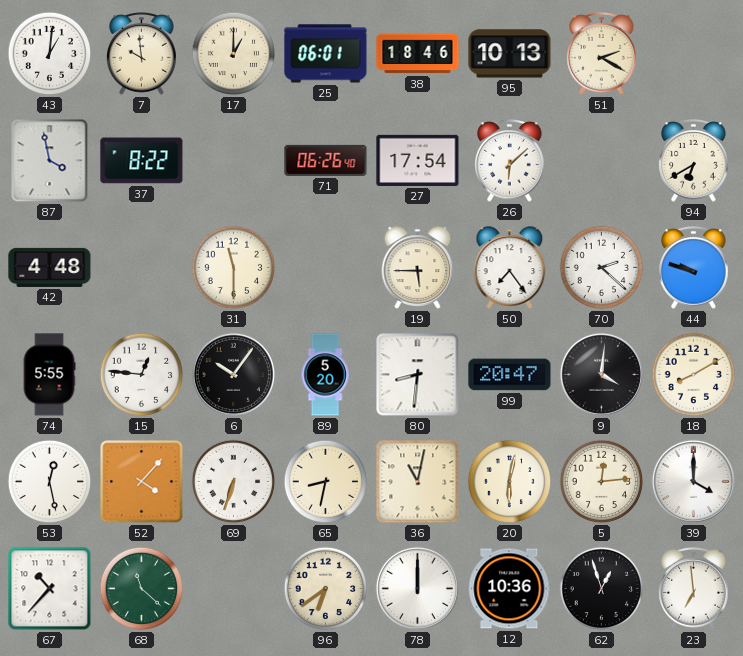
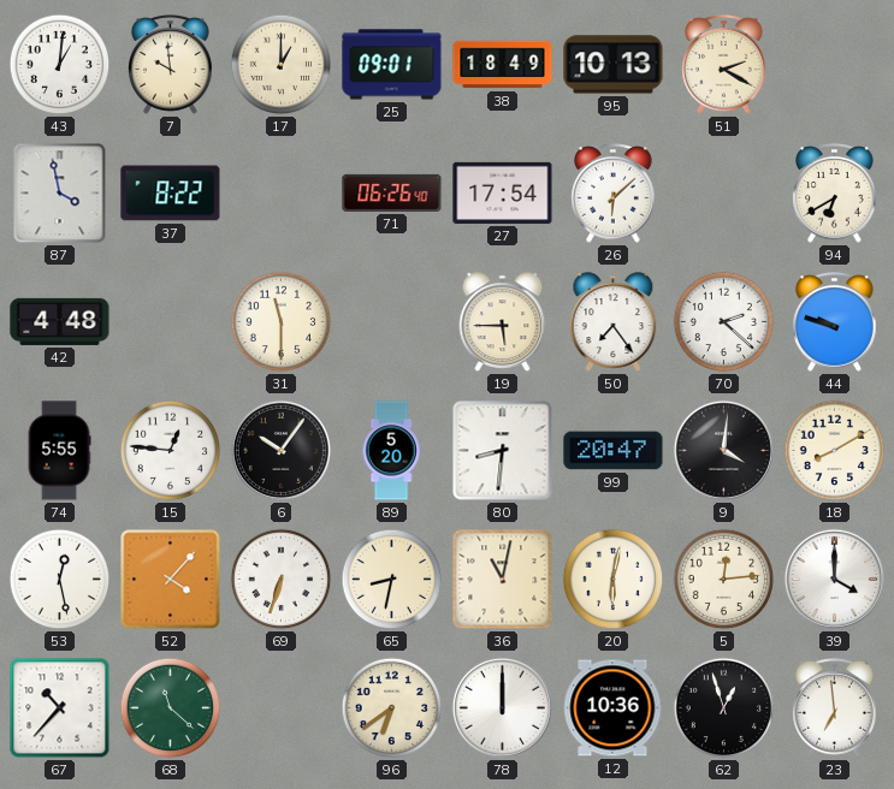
25: 06:01 -> 09:01
38: 18:46 -> 18:49
